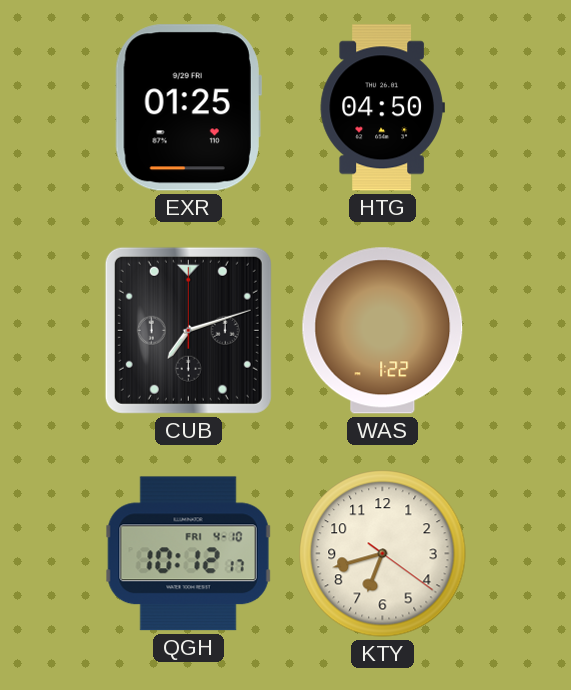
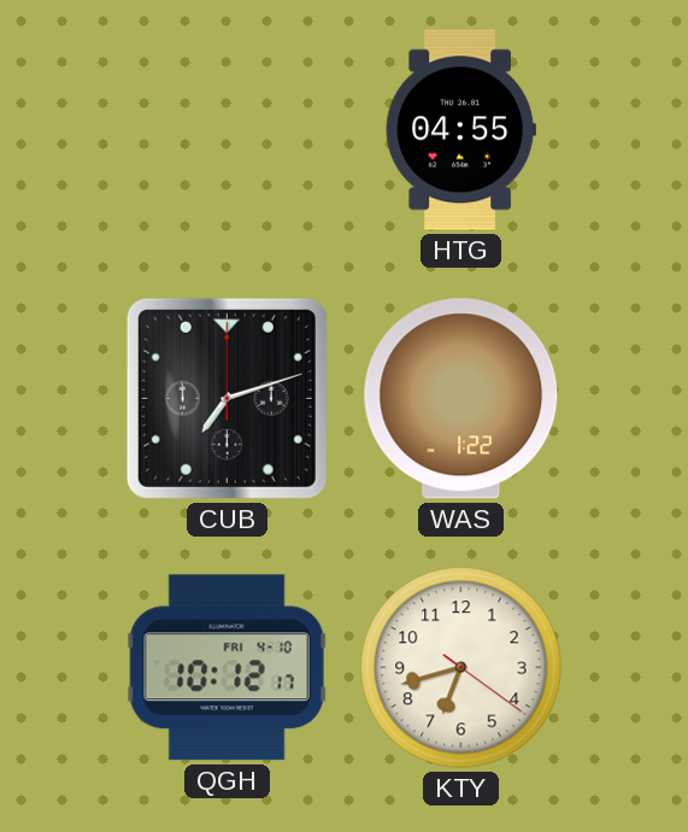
EXR: 01:25 -> none
HTG: 04:50 -> 04:55
